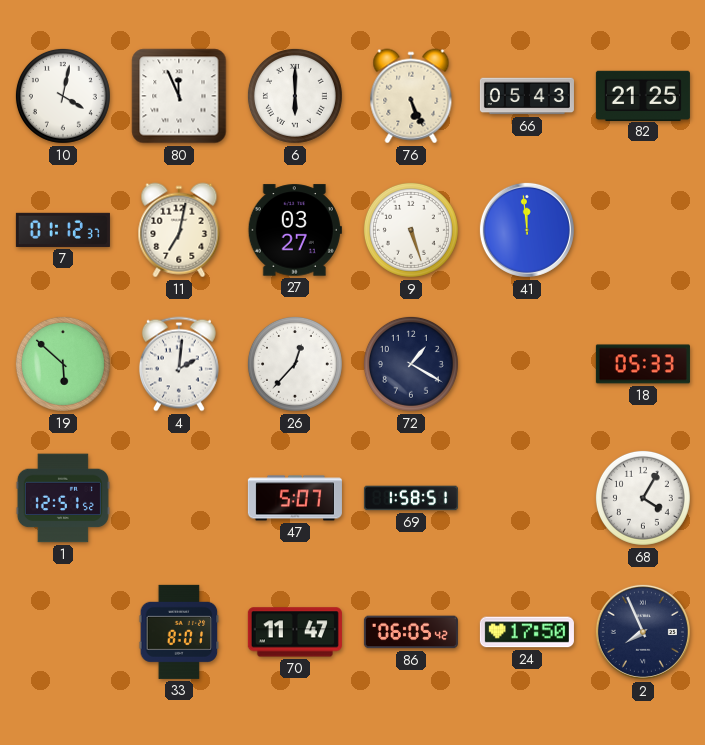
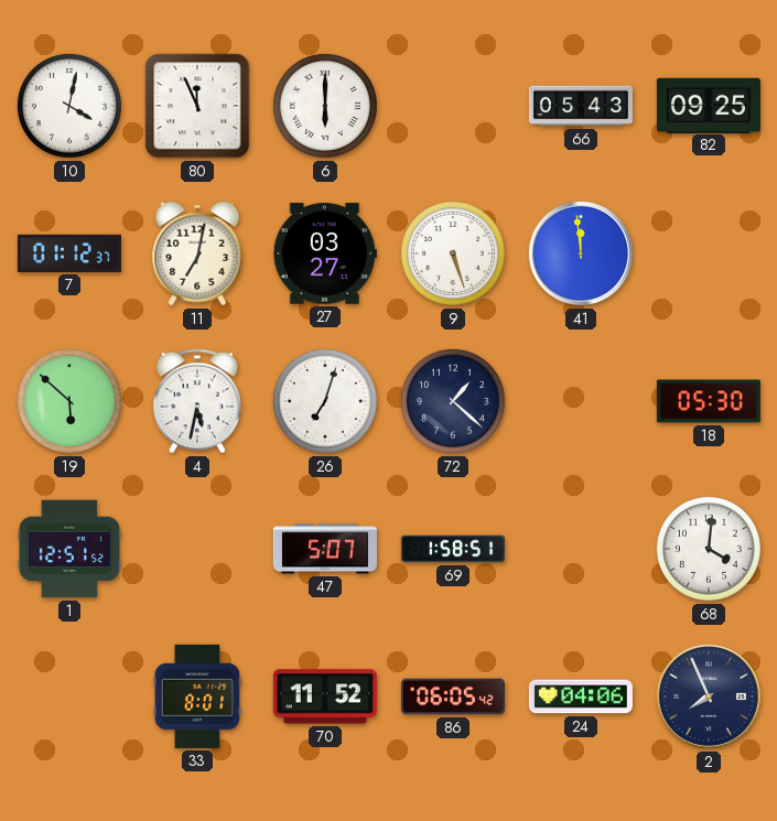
76: 5:26 -> none
82: 21:25 -> 09:25
4: 2:01 -> 5:32
26: 12:37 -> 7:03
72: 1:20 -> 1:22
18: 05:33 -> 05:30
68: 4:05 -> 4:01
70: 11:47 -> 11:52
24: 17:50 -> 04:06
